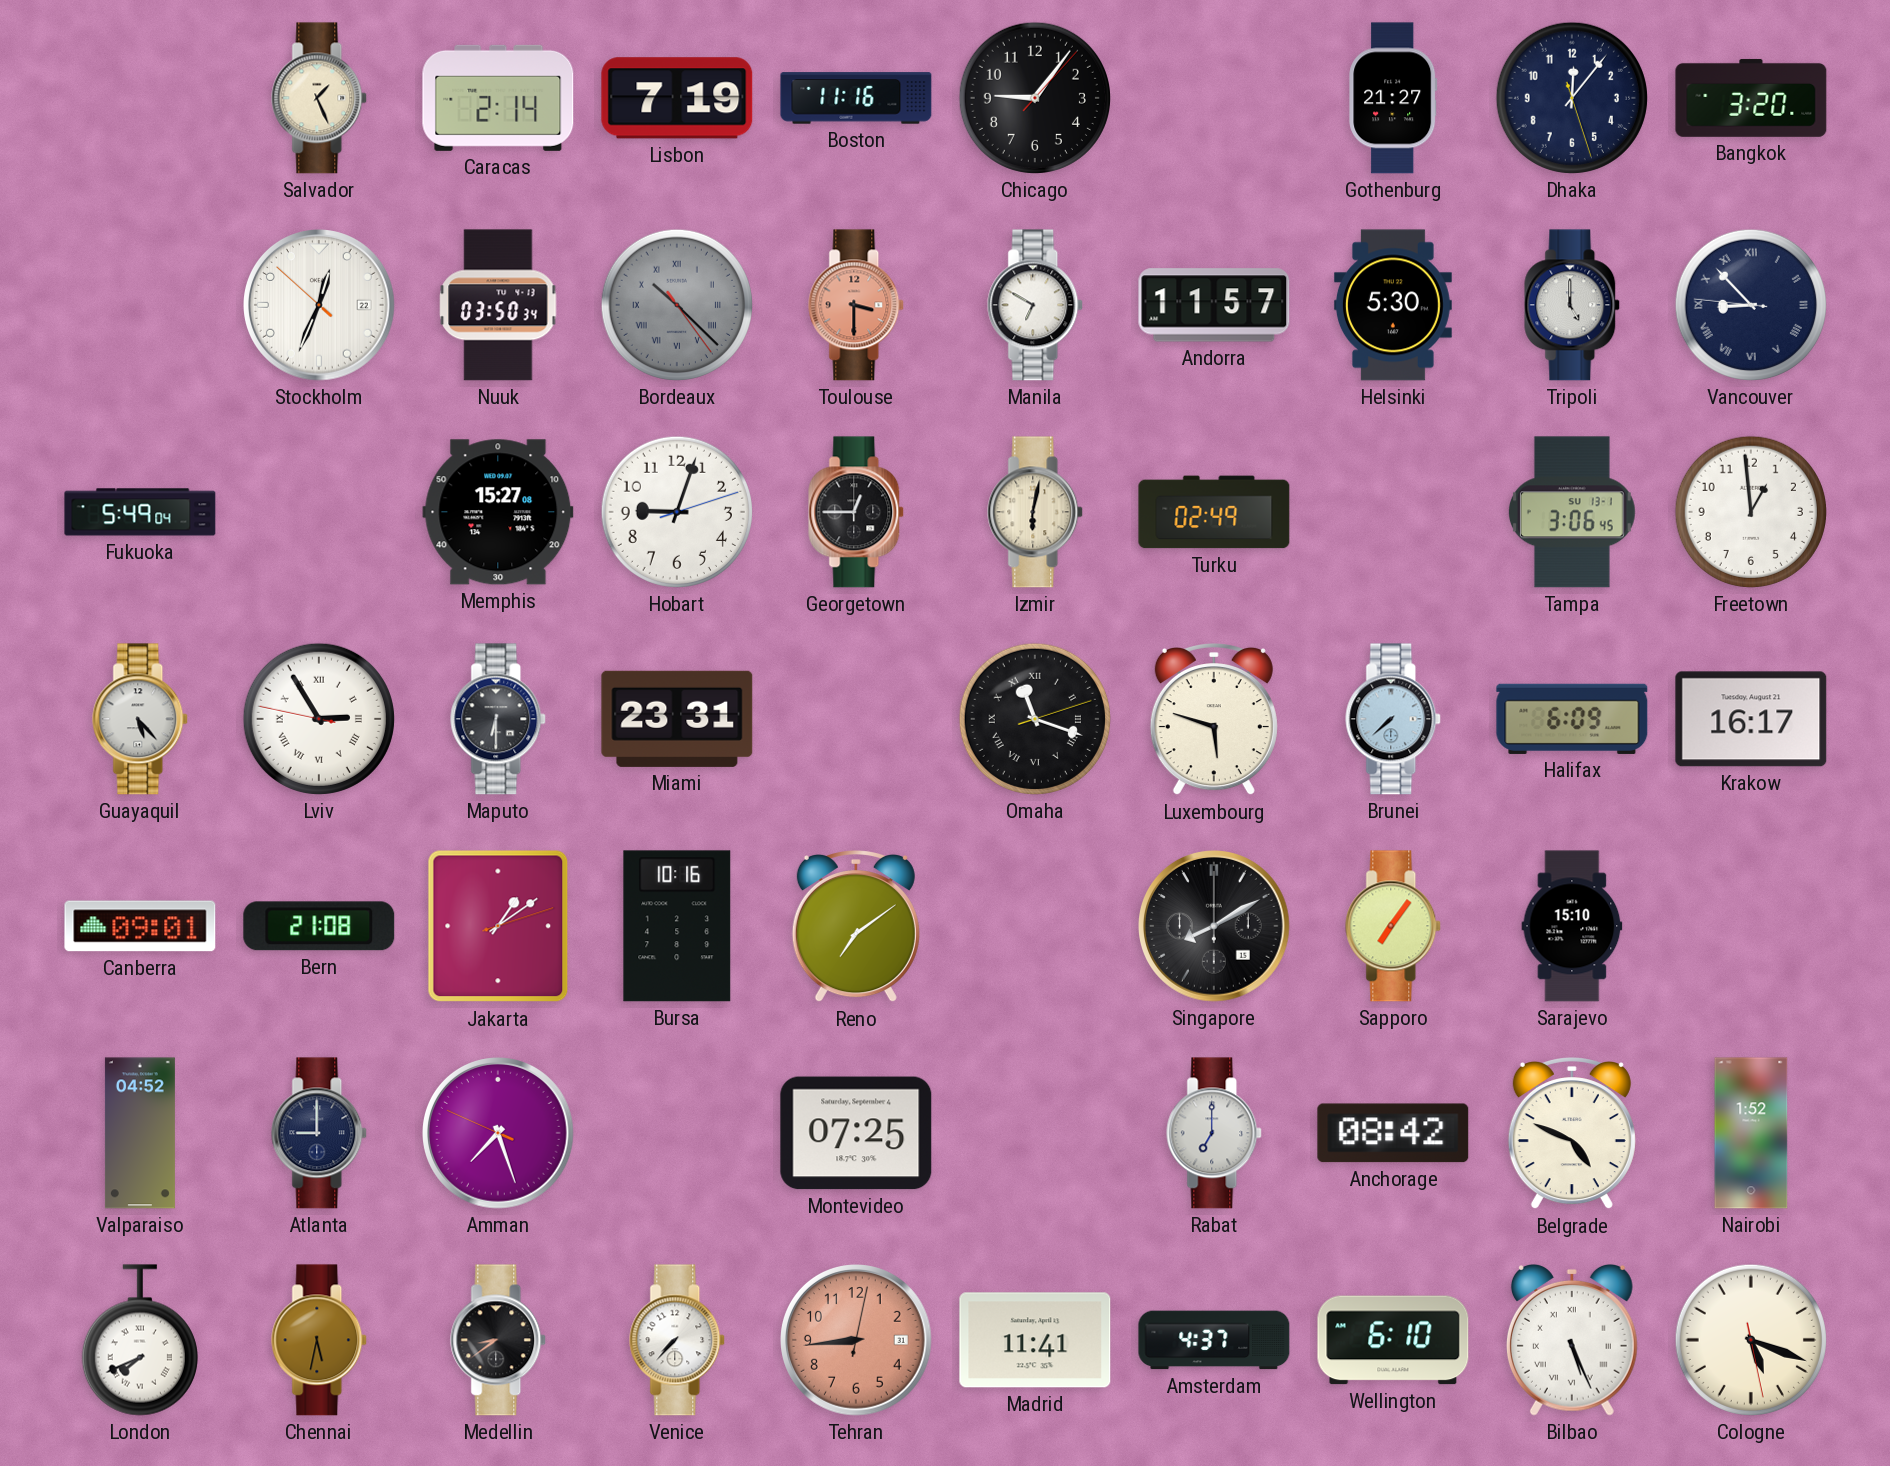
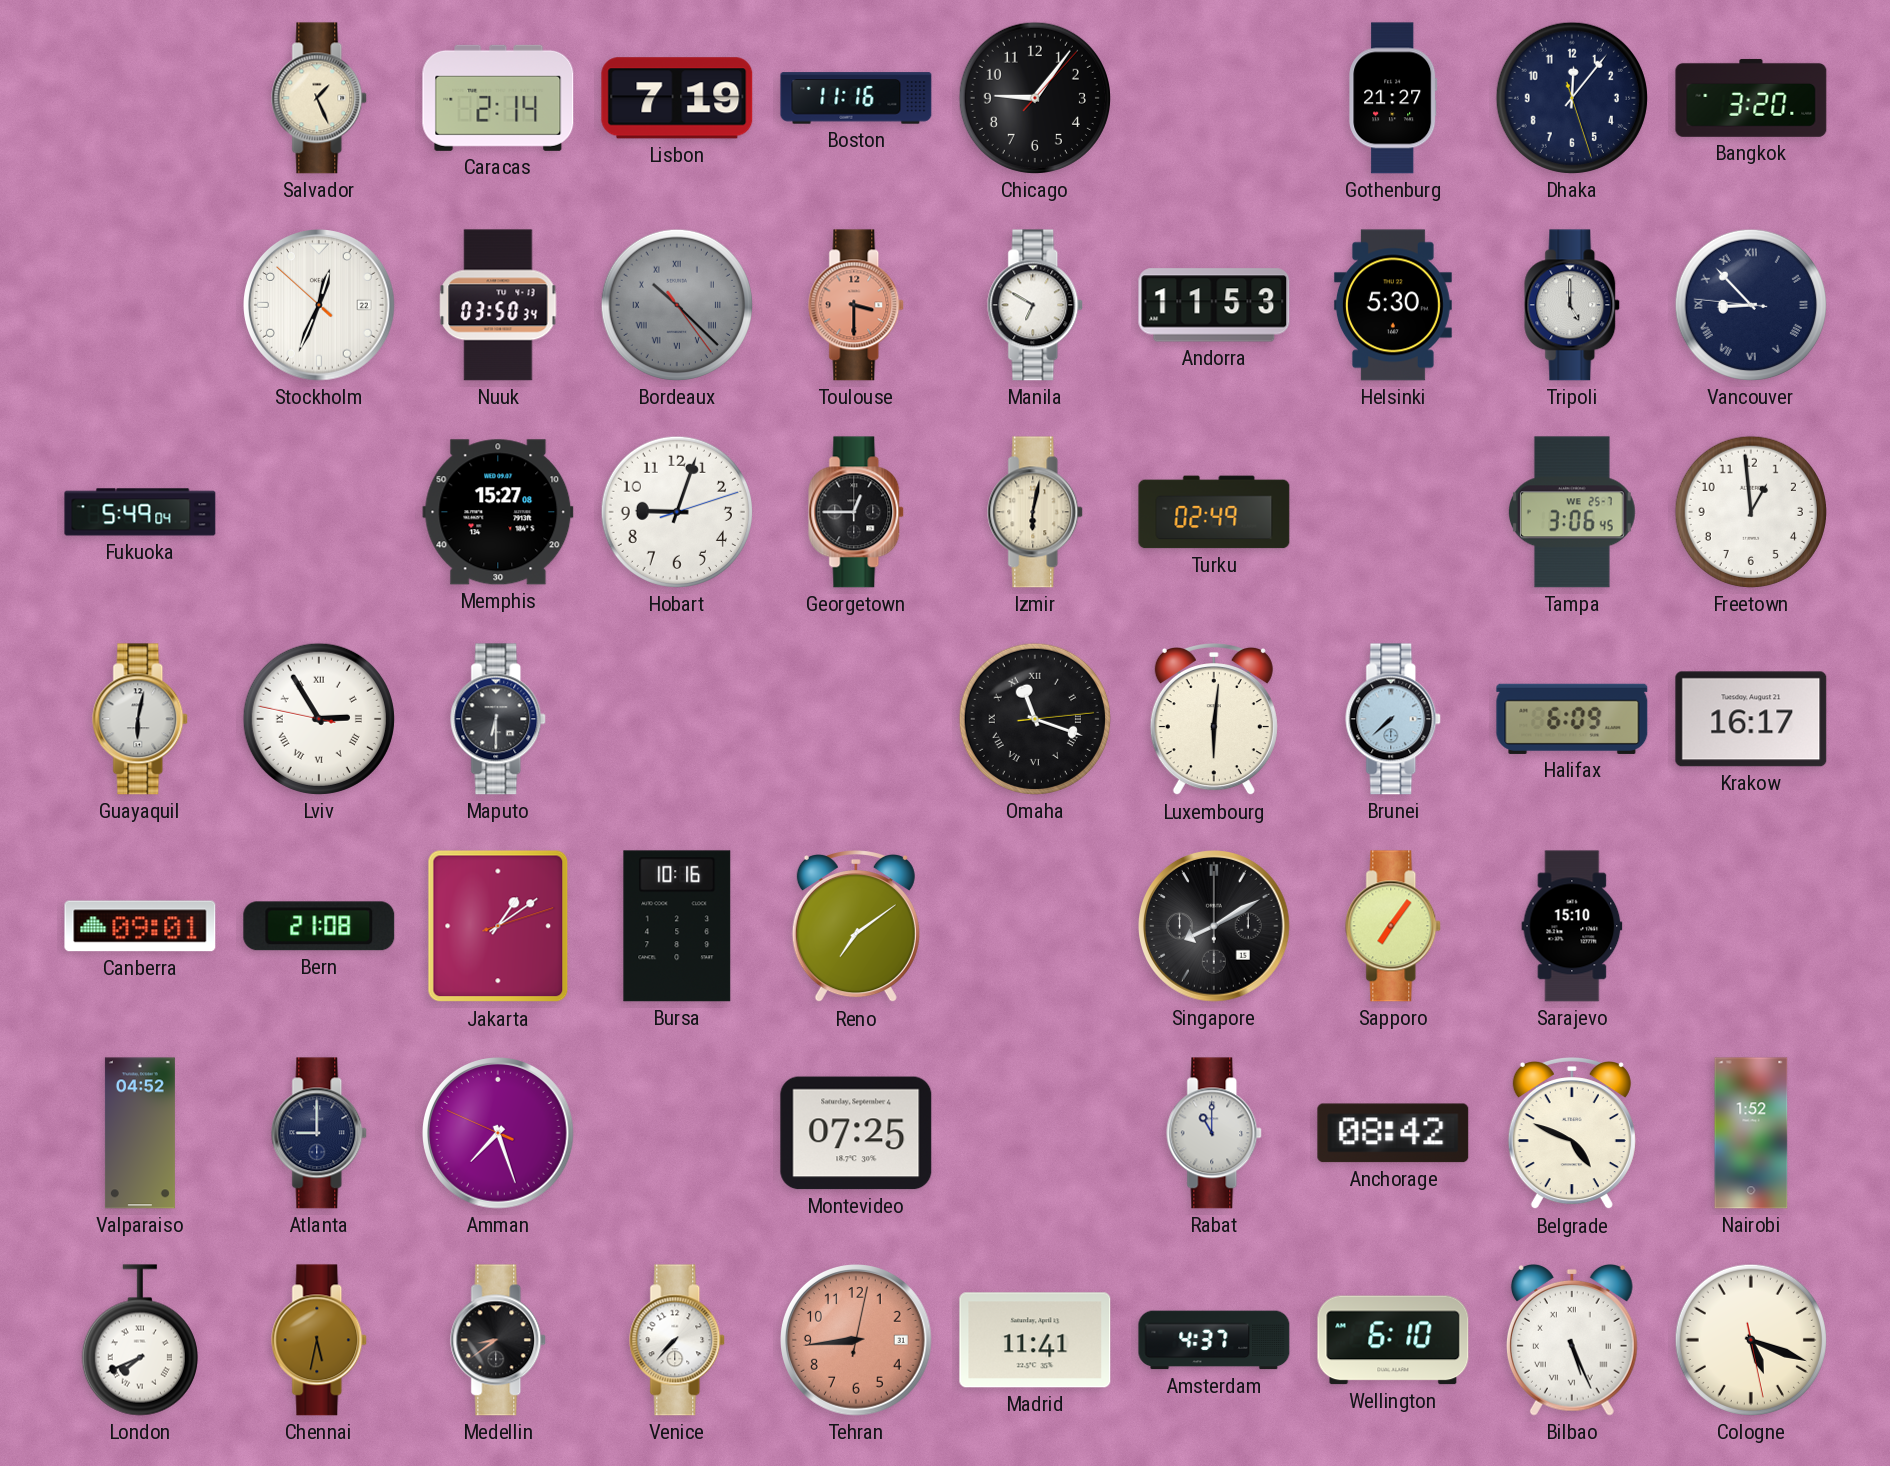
Andorra: 11:57 -> 11:53
Tampa date: SU 13-1 -> WE 25-7
Guayaquil: 5:23 -> 6:02
Miami: 23:31 -> none
Omaha: 11:18:12 -> 11:18:14
Luxembourg: 5:48 -> 6:01
Rabat: 7:00 -> 11:00
